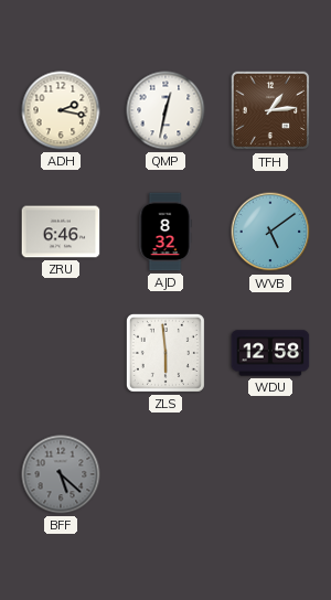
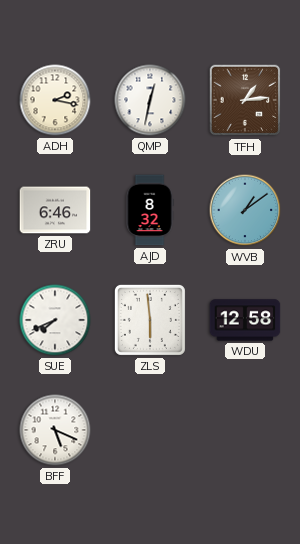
WVB: 5:09 -> 1:09
SUE: none -> 7:41
BFF: 5:22 -> 5:19
BFF dial: grey -> white
